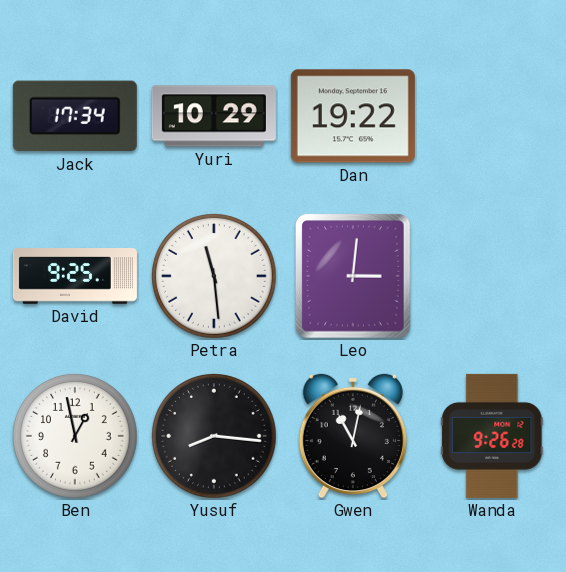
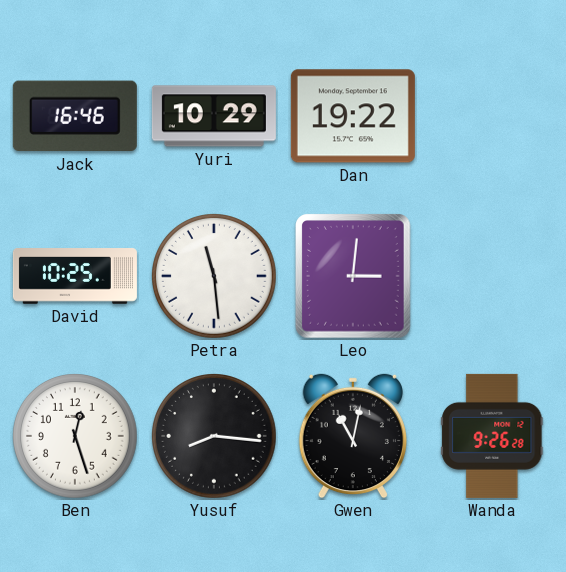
Jack: 17:34 -> 16:46
David: 9:25 -> 10:25
Ben: 12:58 -> 12:27
